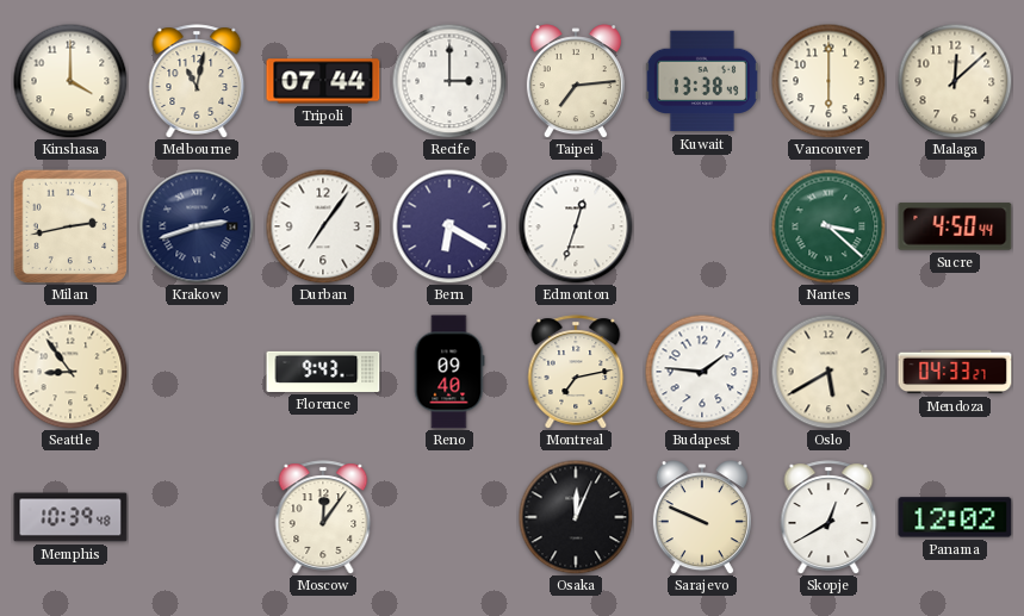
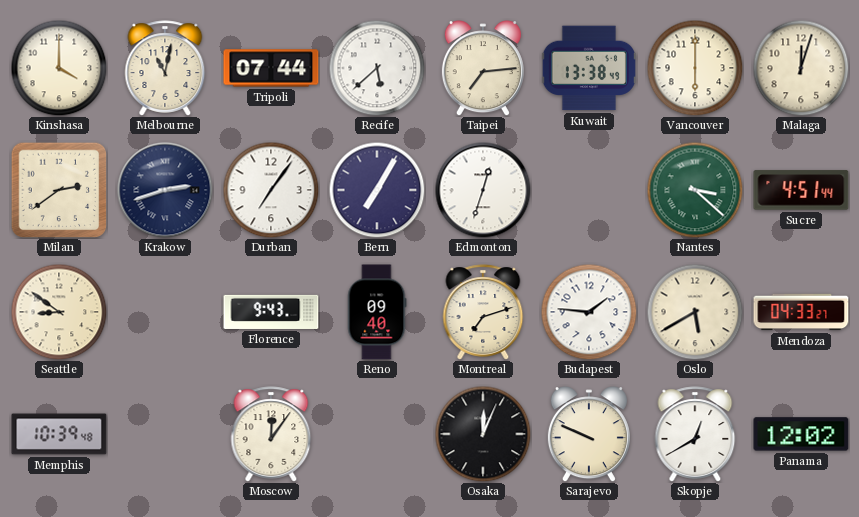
Recife: 3:00 -> 5:38
Malaga: 12:08 -> 12:03
Milan: 2:43 -> 2:39
Bern: 6:20 -> 7:05
Sucre: 4:50 -> 4:51
Seattle: 8:54 -> 8:51
Montreal: 7:13 -> 7:12
